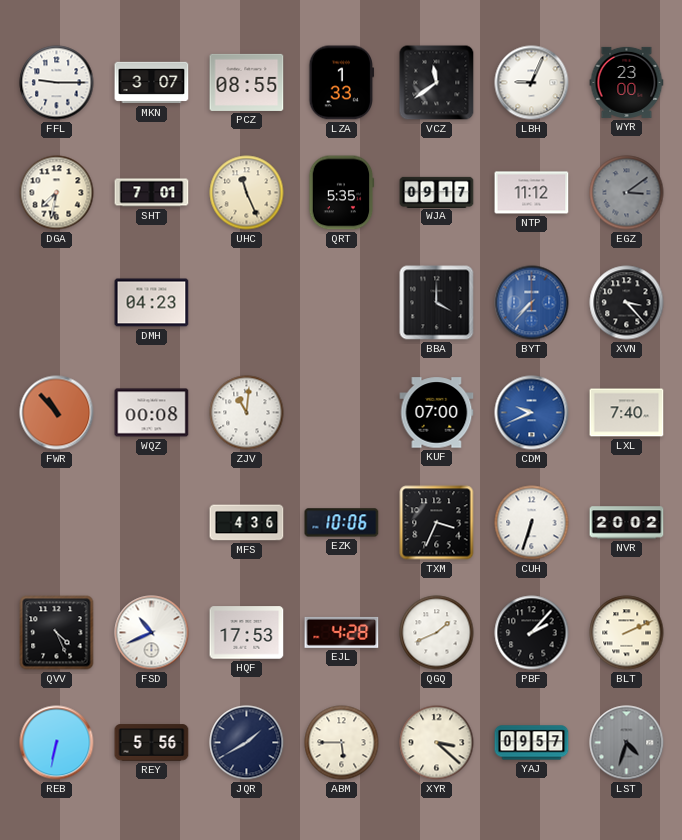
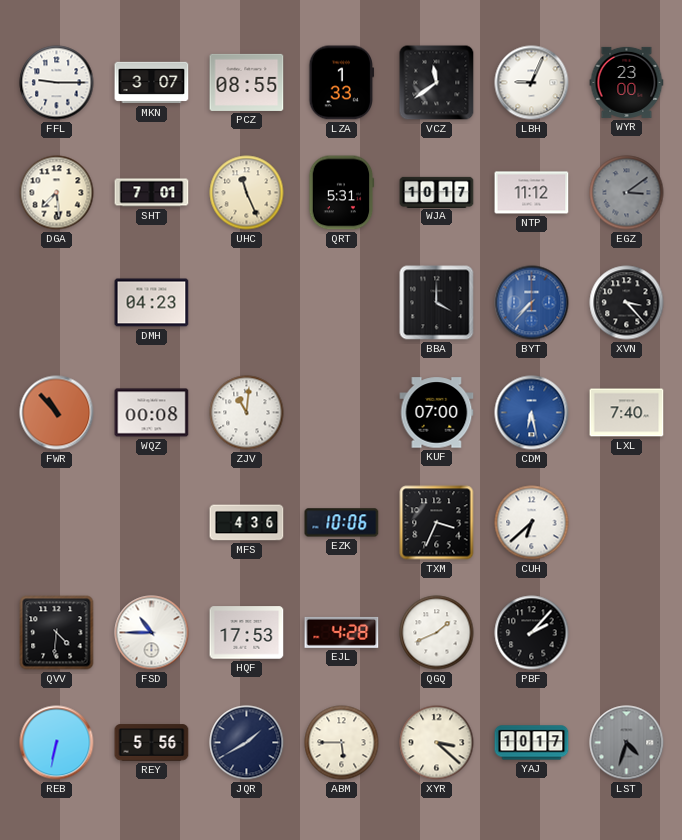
DGA: 7:32 -> 7:29
QRT: 5:35 -> 5:31
WJA: 09:17 -> 10:17
CDM: 9:41 -> 6:28
CUH: 6:33 -> 6:38
NVR: 20:02 -> none
QVV: 4:26 -> 4:31
FSD: 10:41 -> 10:45
BLT: 2:11 -> none
YAJ: 09:57 -> 10:17
